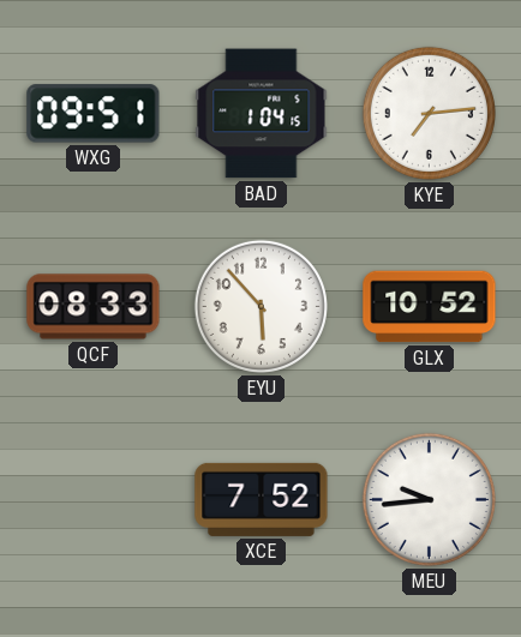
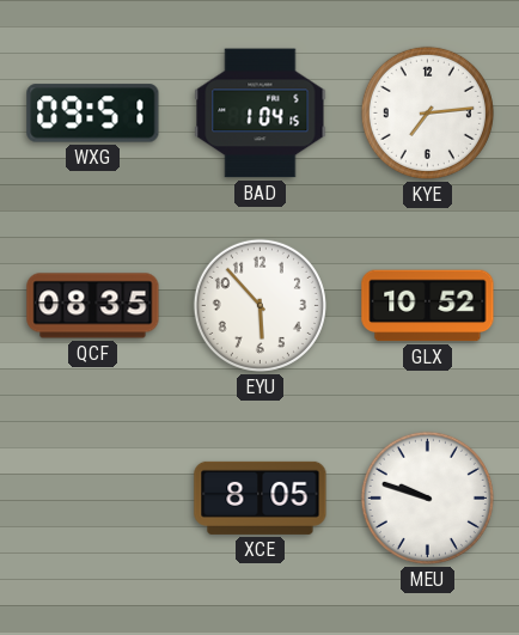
QCF: 08:33 -> 08:35
XCE: 7:52 -> 8:05
MEU: 9:44 -> 9:48
